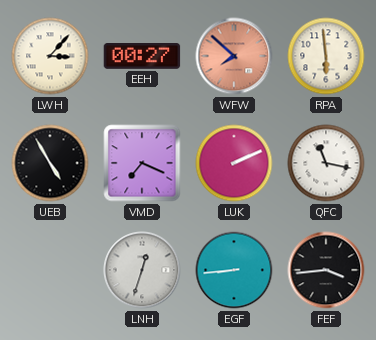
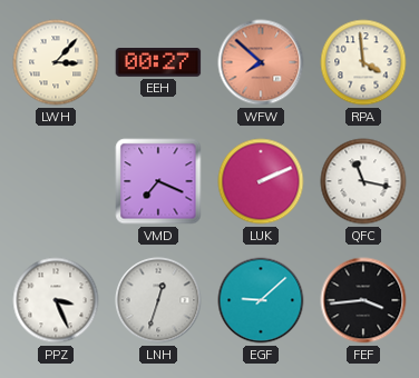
RPA: 5:59 -> 3:59
UEB: 4:55 -> none
PPZ: none -> 3:26
EGF: 8:44 -> 9:08
